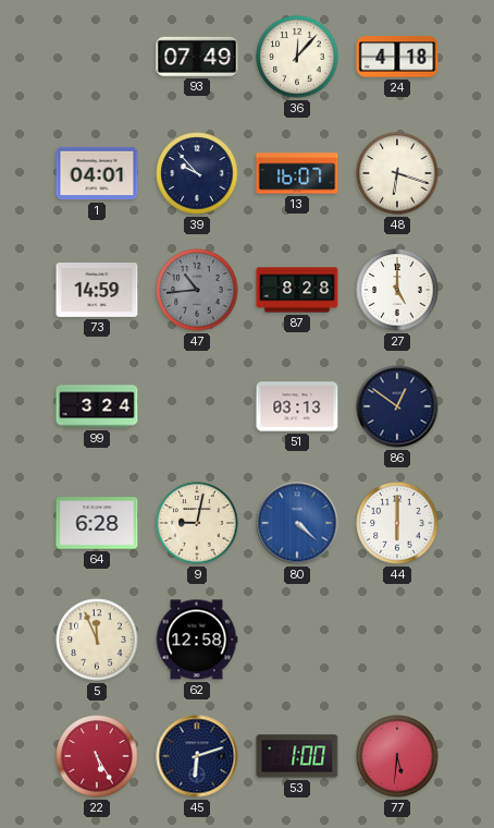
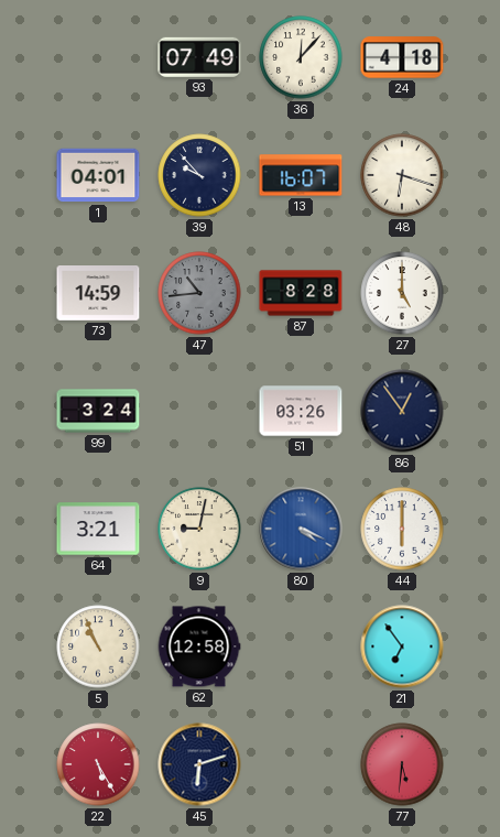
51: 03:13 -> 03:26
86: 12:51 -> 12:54
64: 6:28 -> 3:21
80: 4:22 -> 4:19
5: 11:56 -> 10:56
21: none -> 6:54
53: 1:00 -> none
